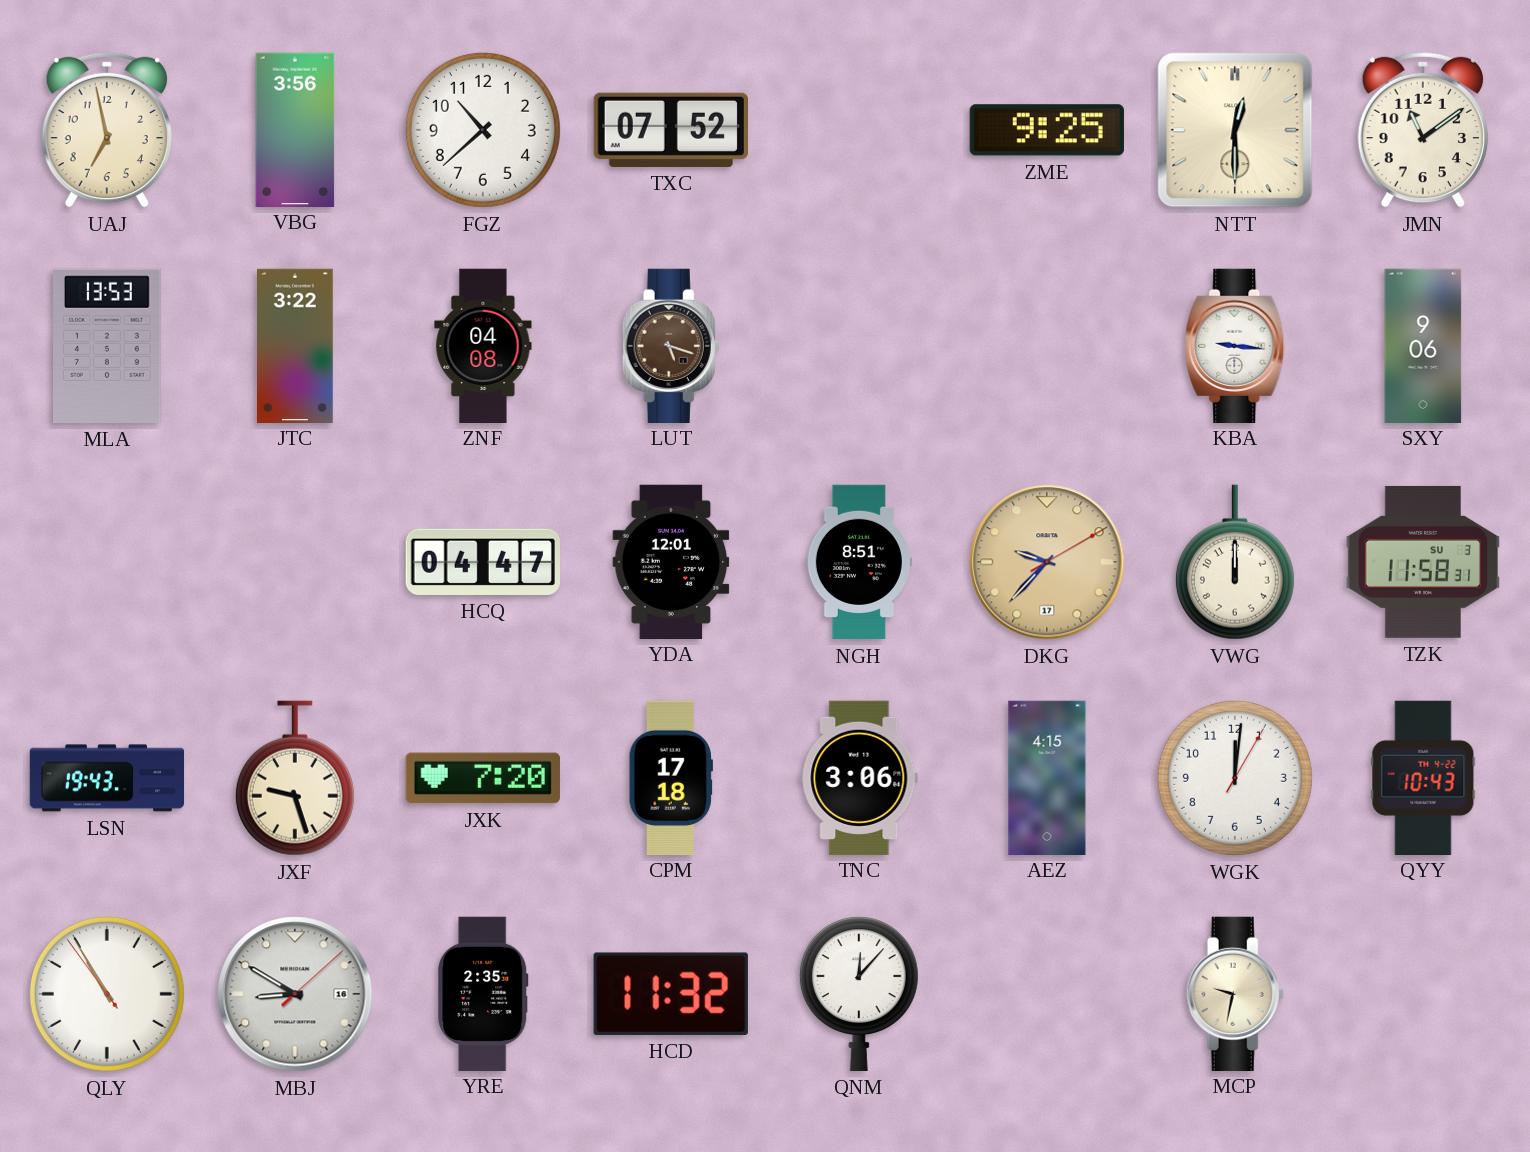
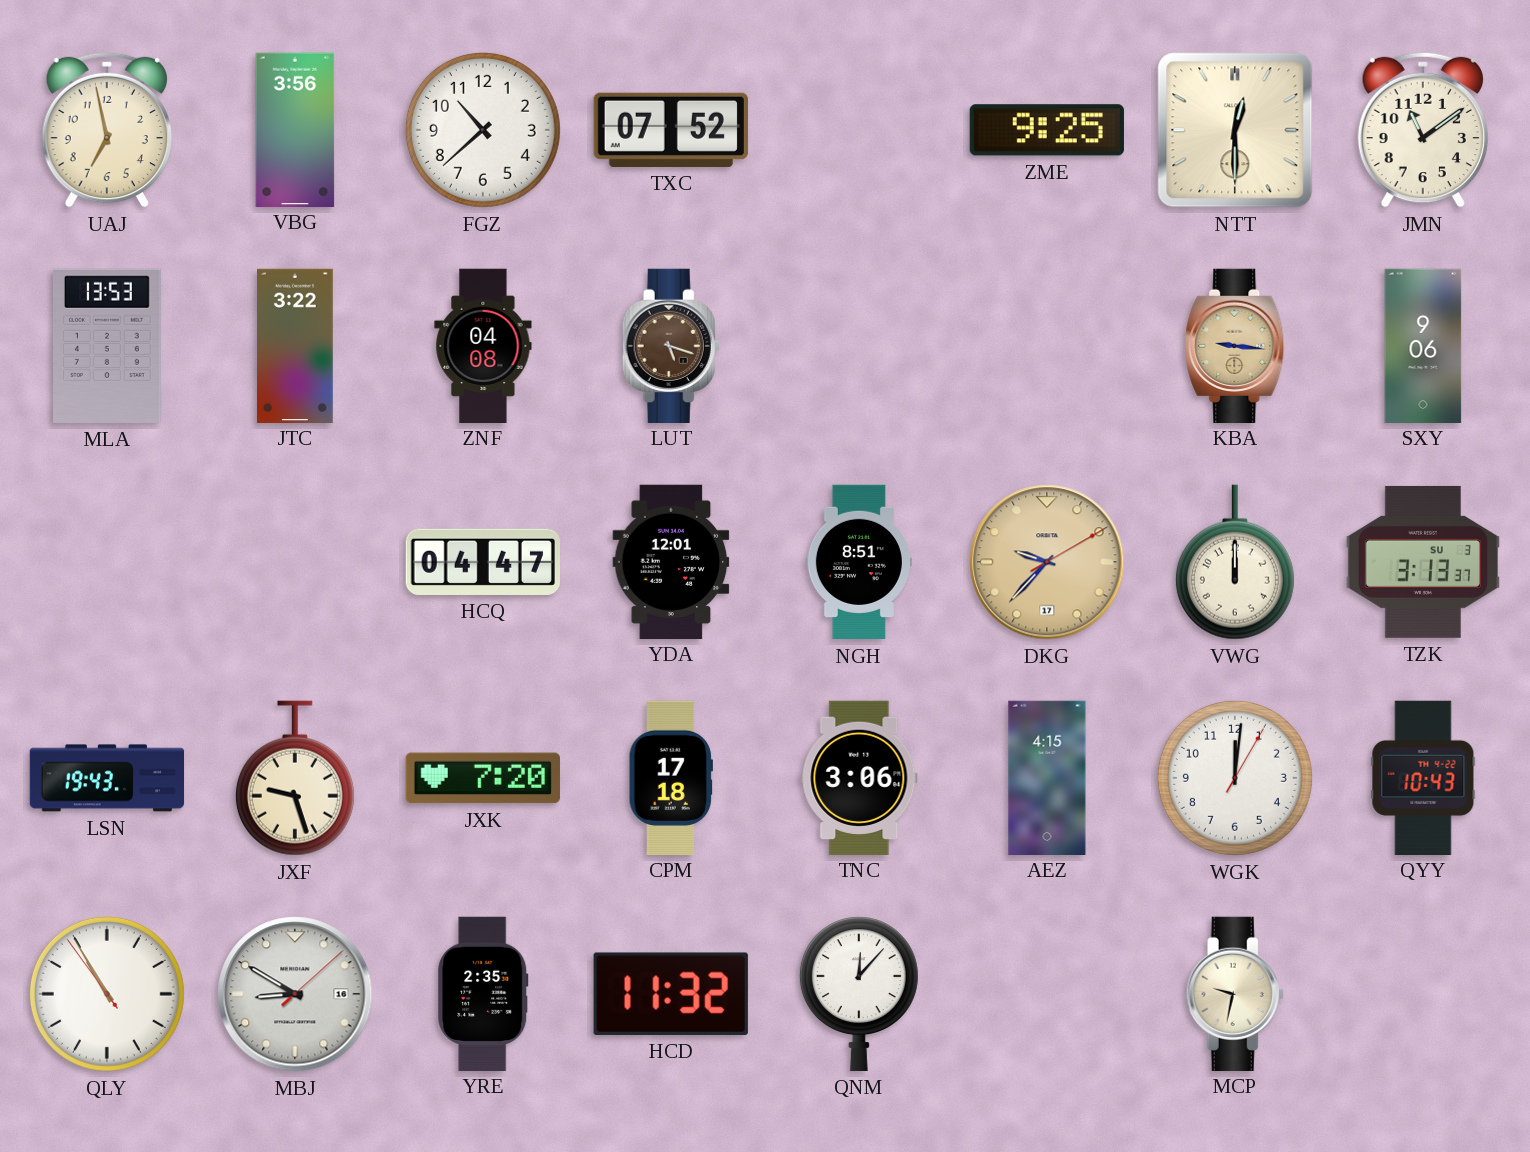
KBA dial: white -> champagne
TZK: 11:58 -> 3:13
